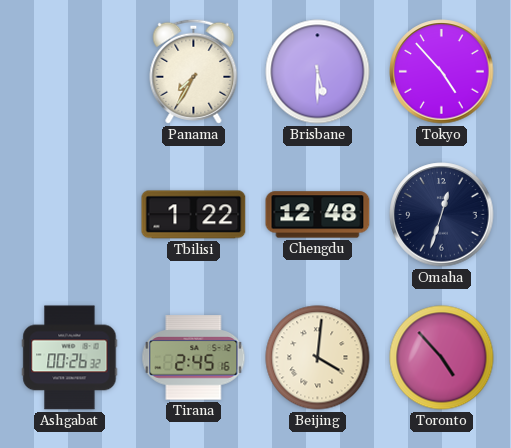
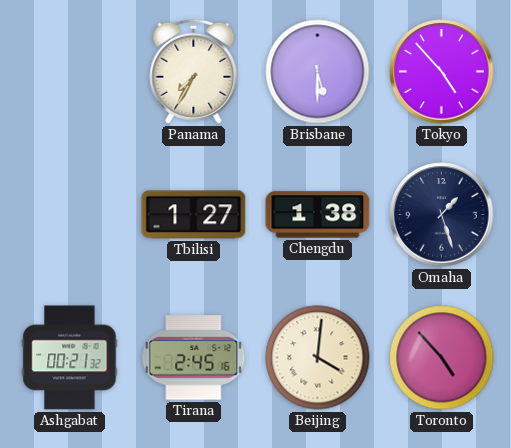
Tbilisi: 1:22 -> 1:27
Chengdu: 12:48 -> 1:38
Omaha: 12:33 -> 1:27
Ashgabat: 00:26 -> 00:21
